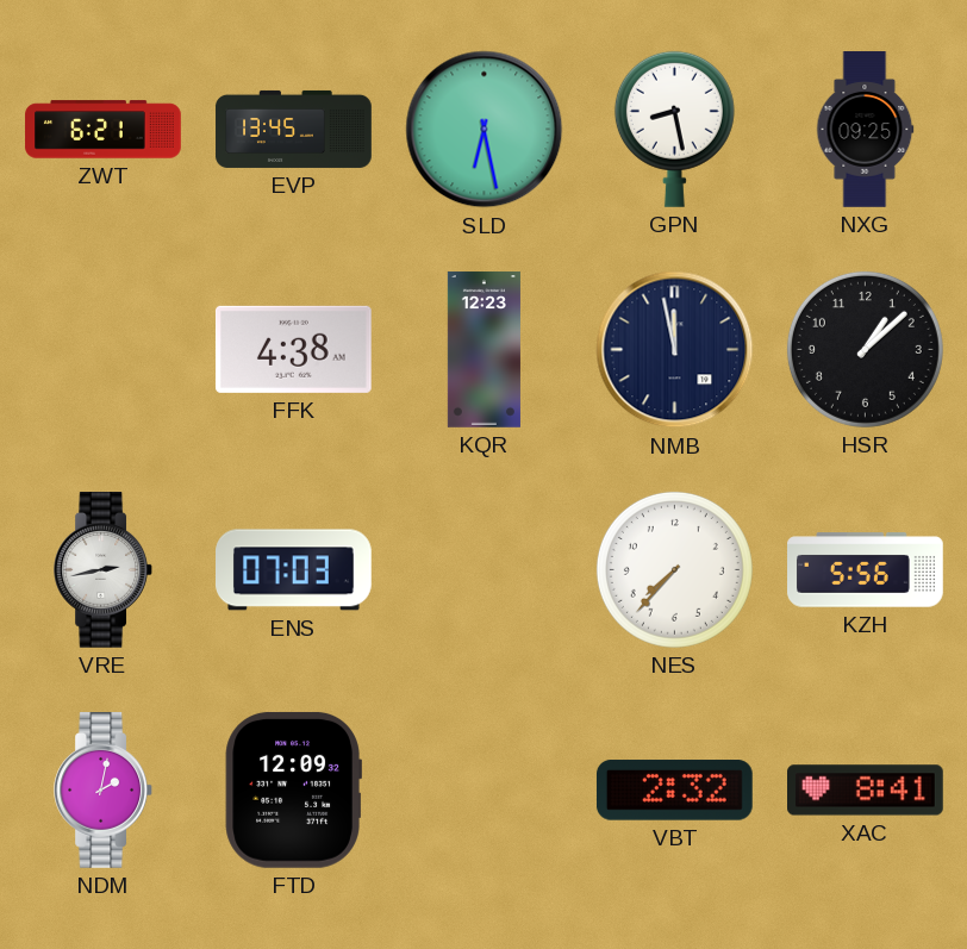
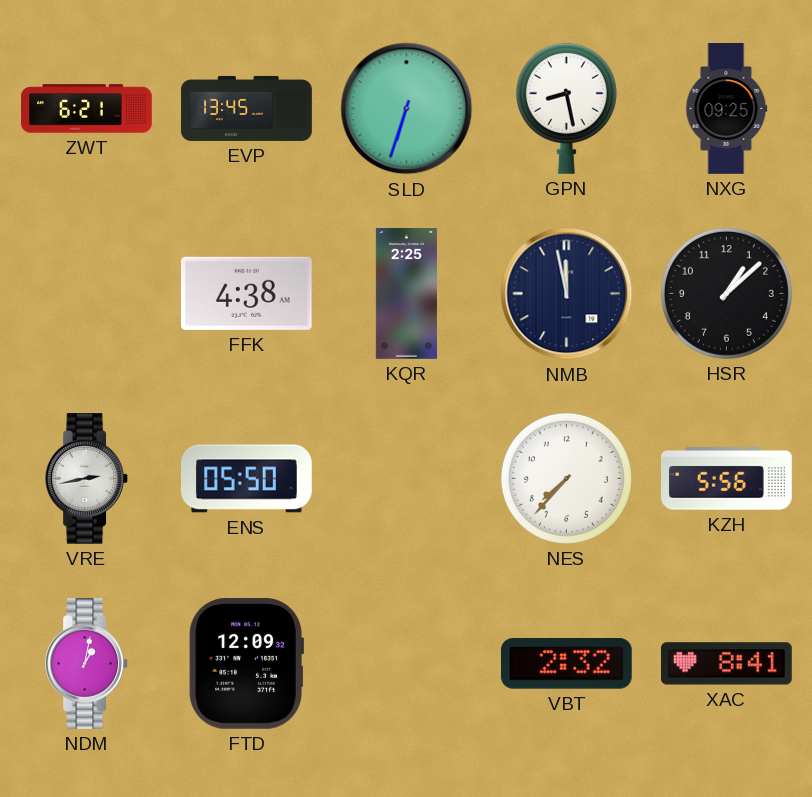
SLD: 6:28 -> 6:33
KQR: 12:23 -> 2:25
ENS: 07:03 -> 05:50
NDM: 2:02 -> 1:02
